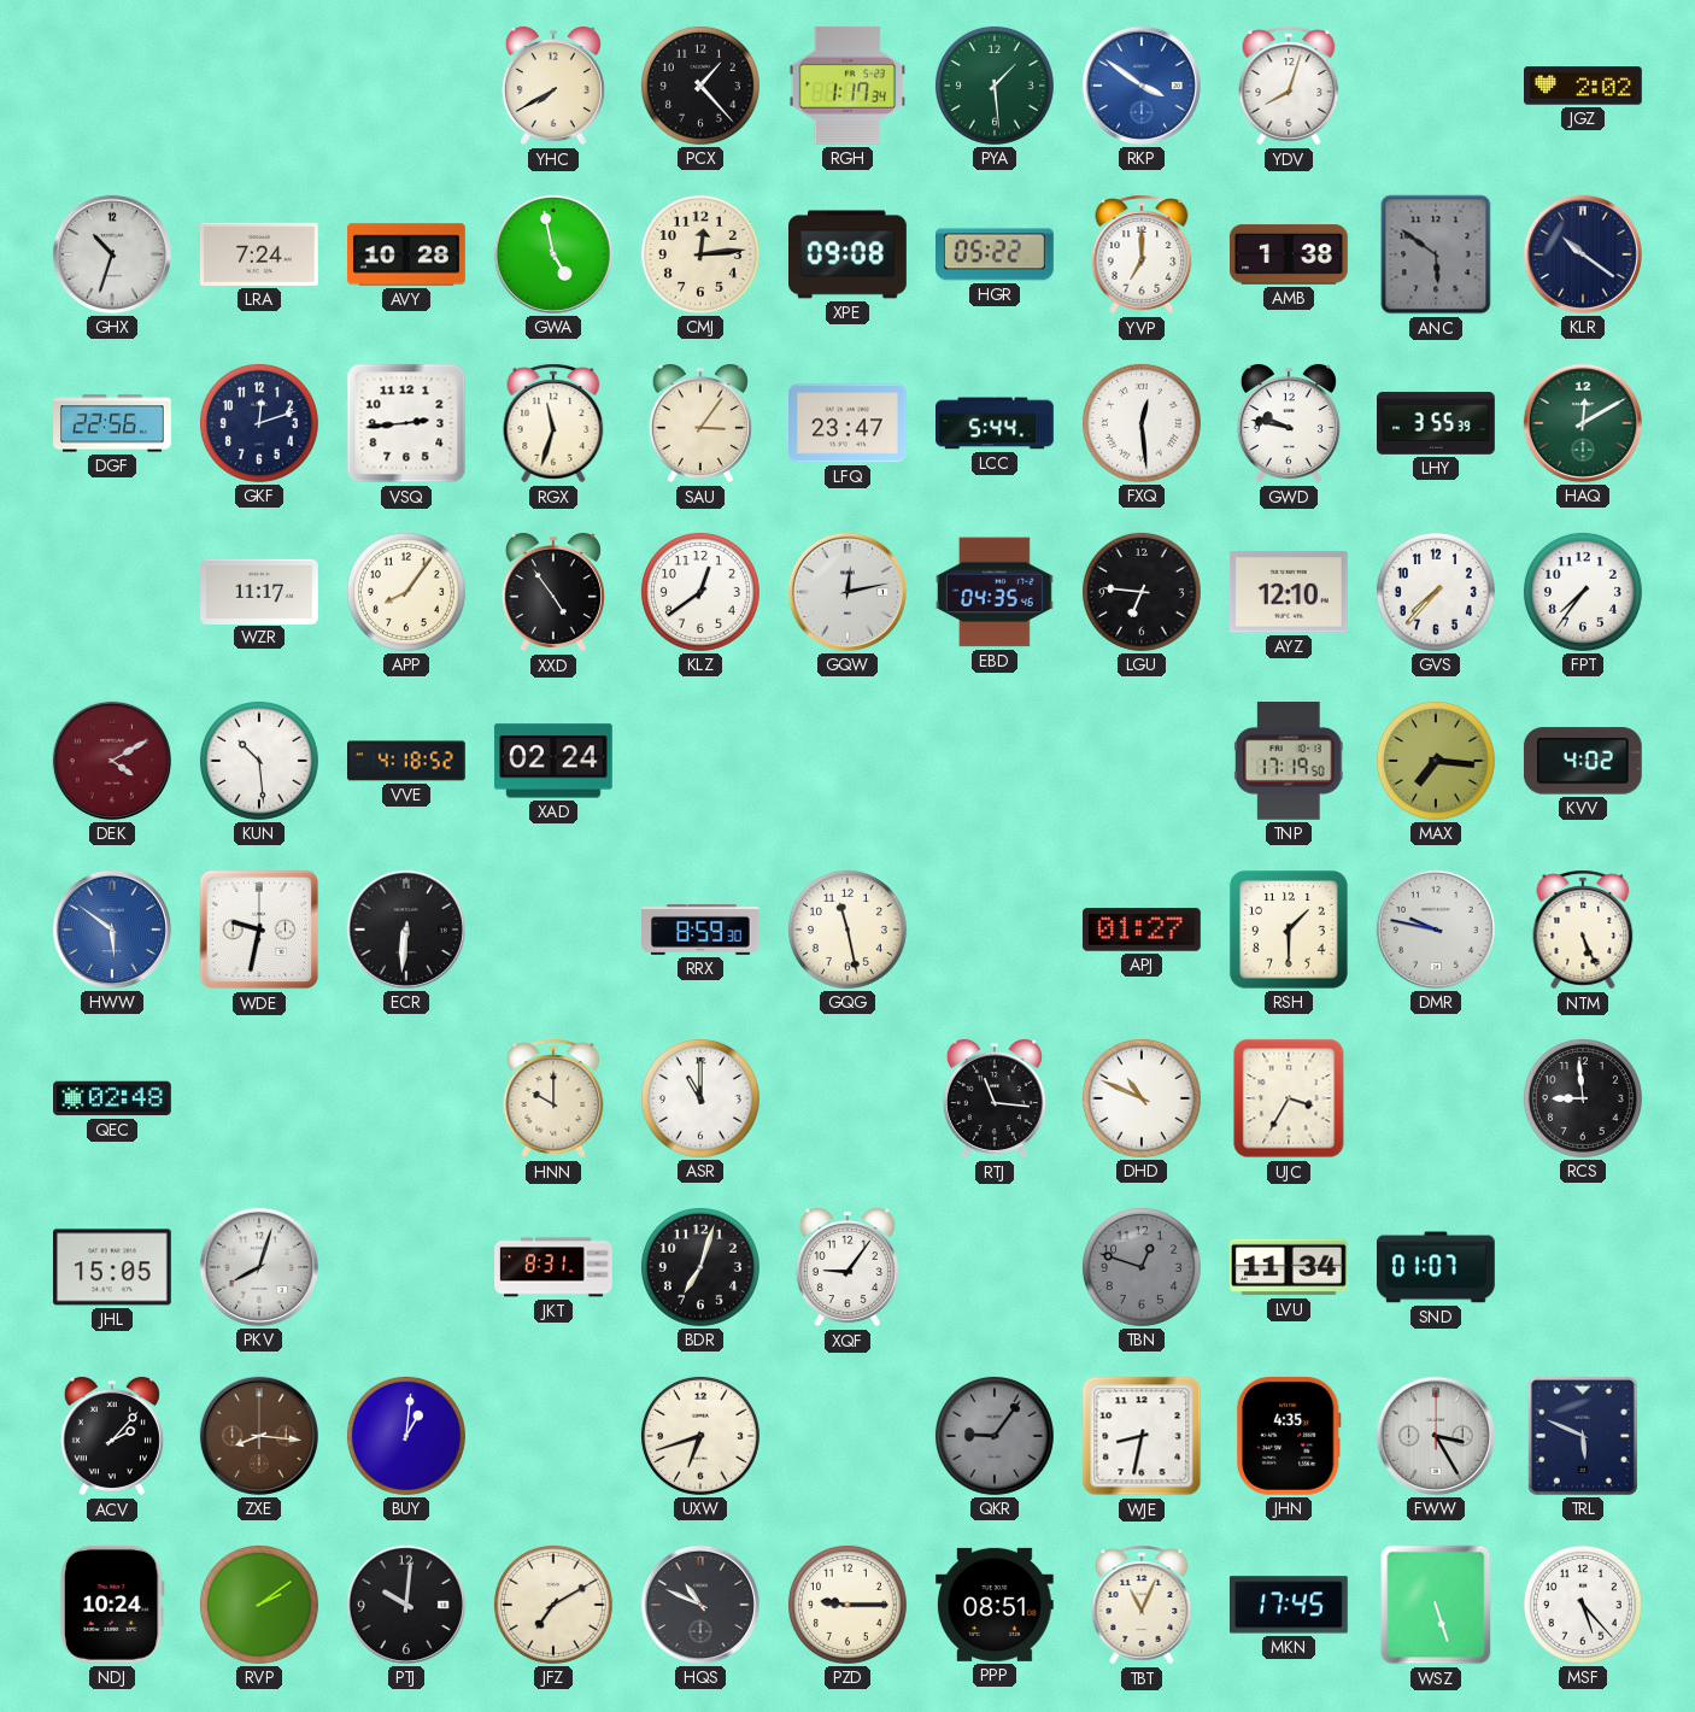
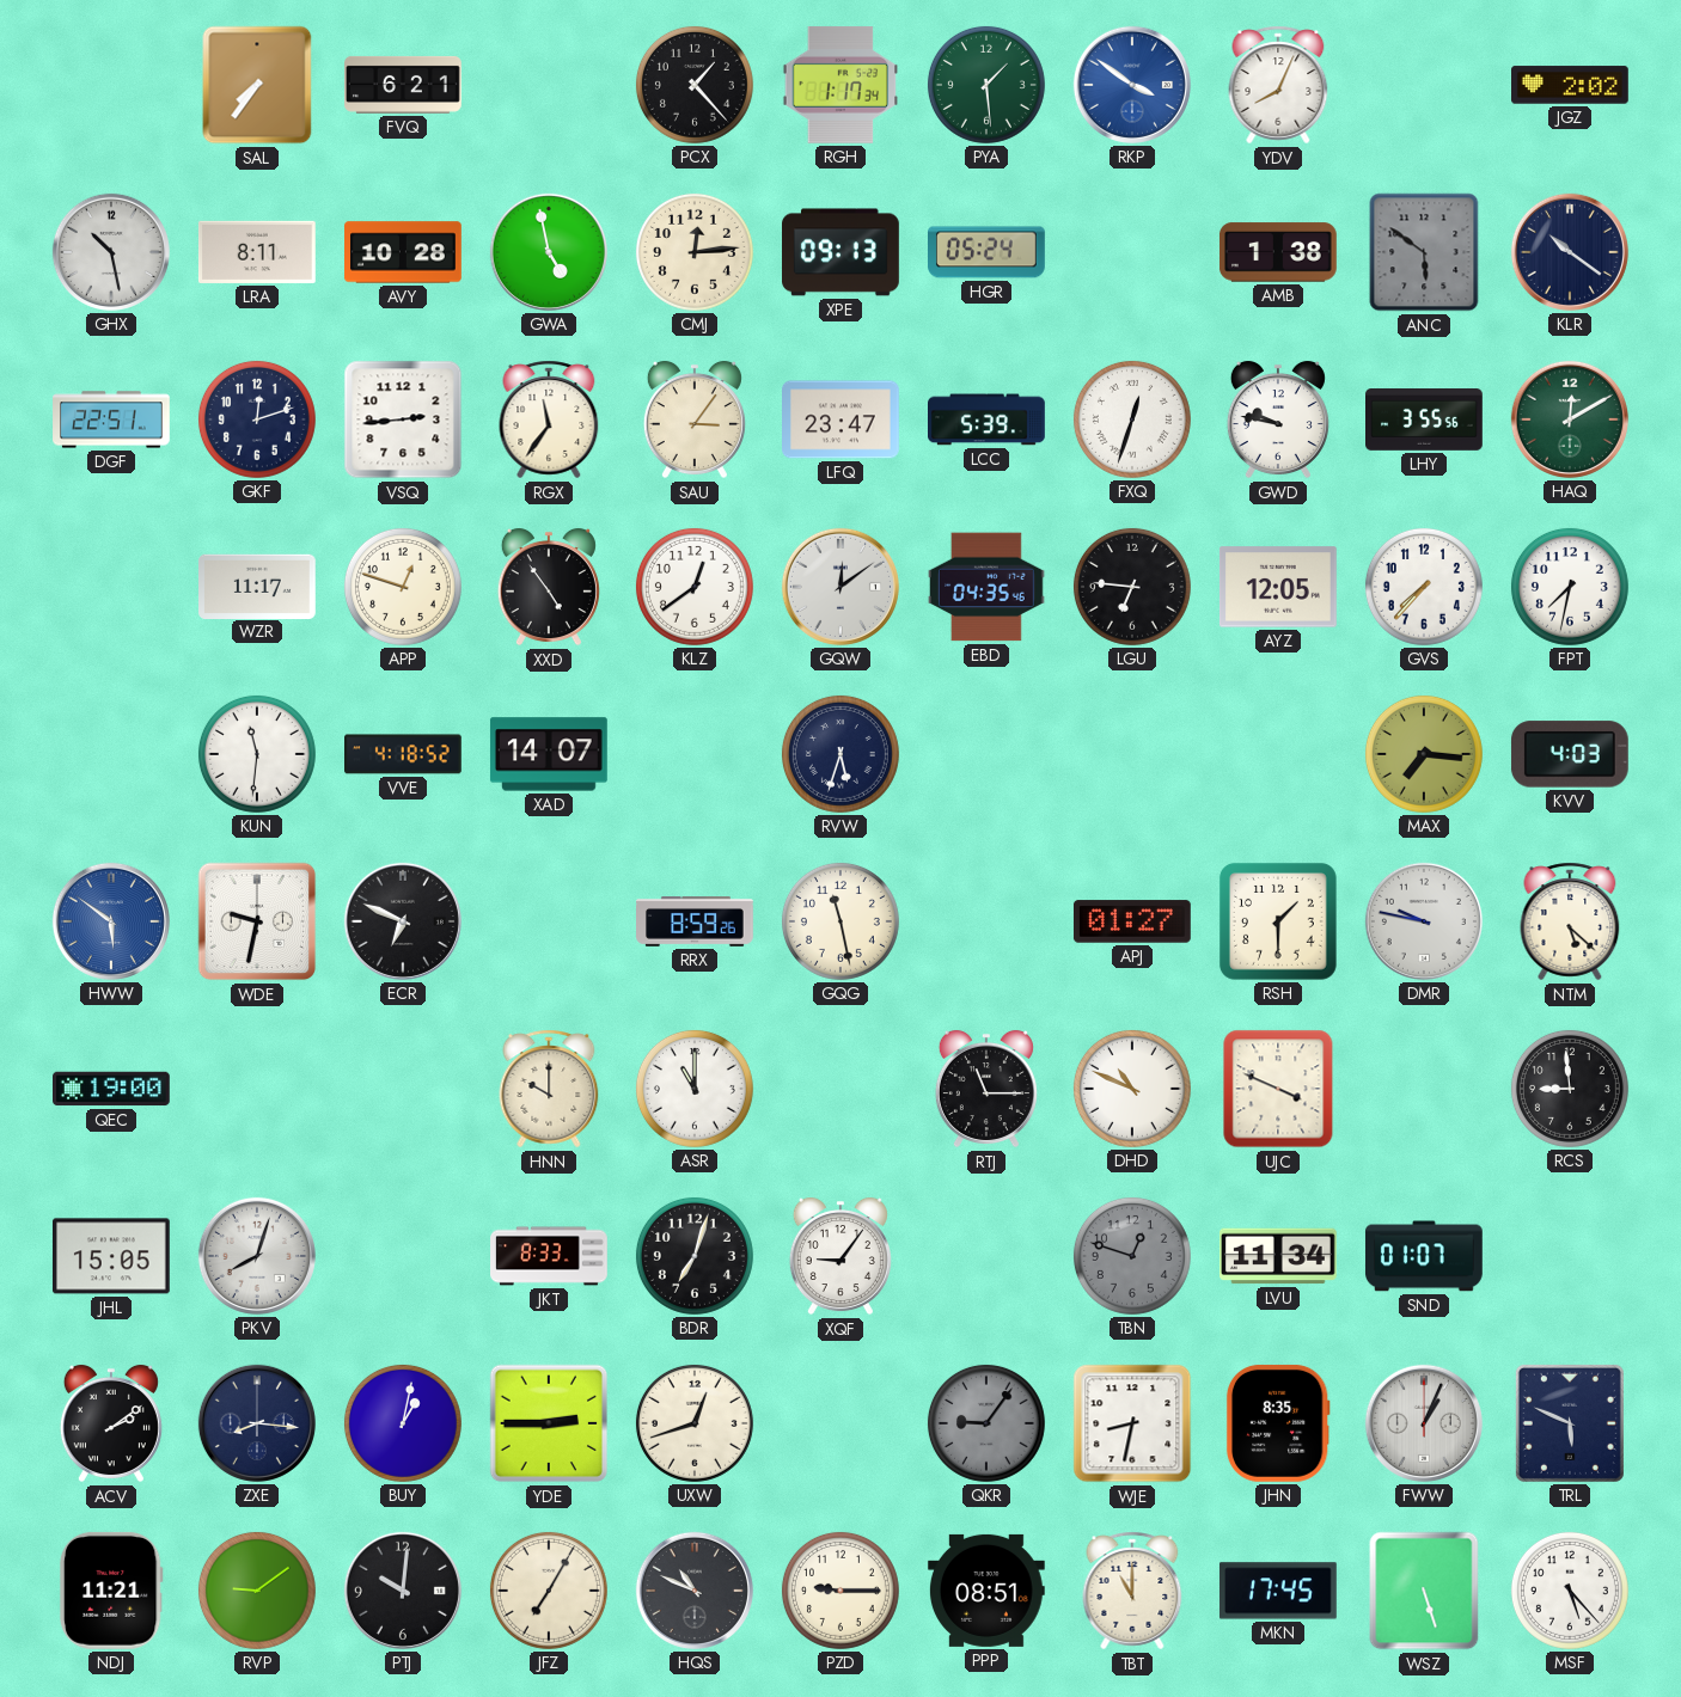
SAL: none -> 7:36
FVQ: none -> 6:21
YHC: 7:40 -> none
YDV: 8:03 -> 8:04
GHX: 10:33 -> 10:28
LRA: 7:24 -> 8:11
XPE: 09:08 -> 09:13
HGR: 05:22 -> 05:24
YVP: 7:00 -> none
DGF: 22:56 -> 22:51
RGX: 11:33 -> 11:36
LCC: 5:44 -> 5:39
FXQ: 12:29 -> 12:33
LHY: 3:55:39 -> 3:55:56
APP: 8:06 -> 12:48
GQW: 12:13 -> 12:09
AYZ: 12:10 -> 12:05
FPT: 7:36 -> 7:32
DEK: 4:10 -> none
KUN: 10:29 -> 11:31
XAD: 02:24 -> 14:07
RVW: none -> 5:33
TNP: 17:19 -> none
KVV: 4:02 -> 4:03
ECR: 6:31 -> 6:49
RRX: 8:59:30 -> 8:59:26
NTM: 5:26 -> 5:22
QEC: 02:48 -> 19:00
RTJ: 11:16 -> 11:15
UJC: 3:35 -> 3:49
JKT: 8:31 -> 8:33
ACV: 2:07 -> 2:09
ZXE dial: brown -> navy
BUY: 1:01 -> 1:02
YDE: none -> 2:45
UXW: 6:42 -> 12:42
JHN: 4:35 -> 8:35
FWW: 3:25 -> 1:04
NDJ: 10:24 -> 11:21
RVP: 2:09 -> 9:09
JFZ: 7:10 -> 7:05
TBT: 11:04 -> 11:00
